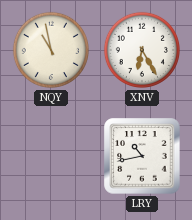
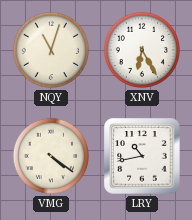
NQY: 10:58 -> 11:03
VMG: none -> 4:21
